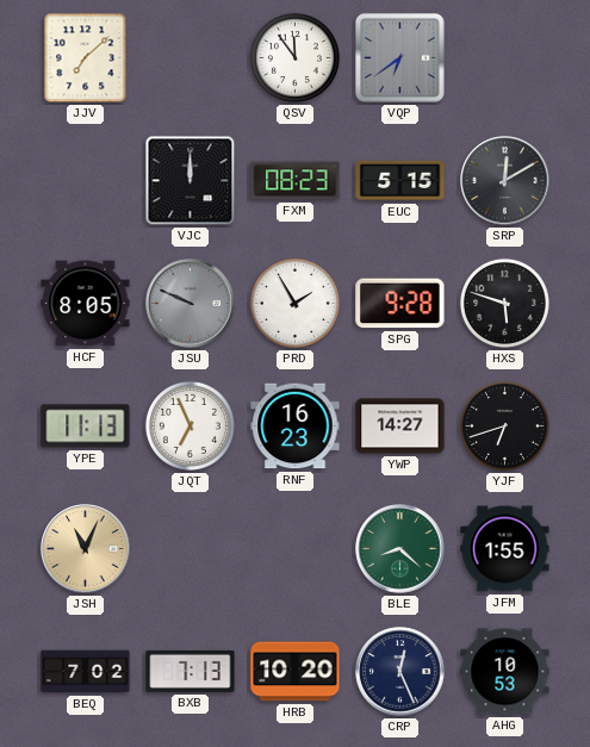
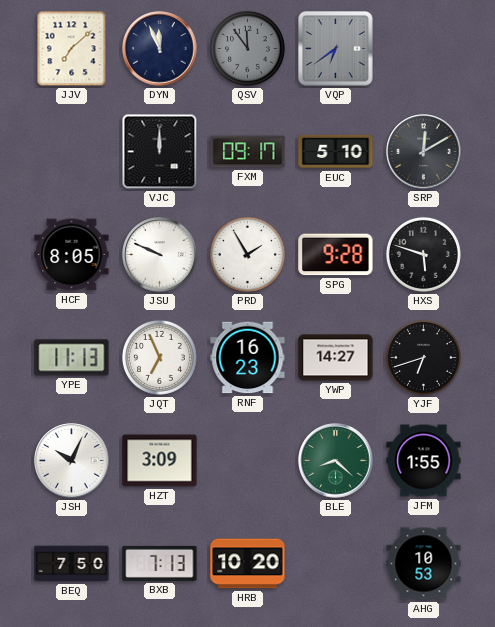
DYN: none -> 11:56
QSV dial: white -> grey
FXM: 08:23 -> 09:17
EUC: 5:15 -> 5:10
JSU dial: grey -> white
JSH: 11:04 -> 10:04
JSH dial: champagne -> white
HZT: none -> 3:09
BEQ: 7:02 -> 7:50
CRP: 12:26 -> none
